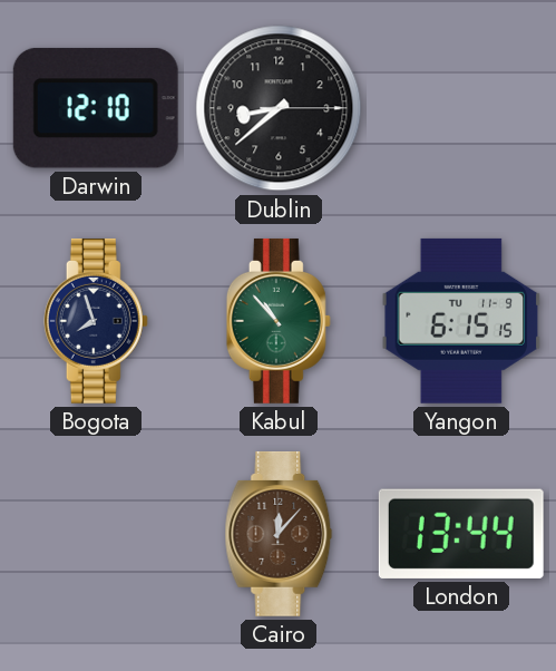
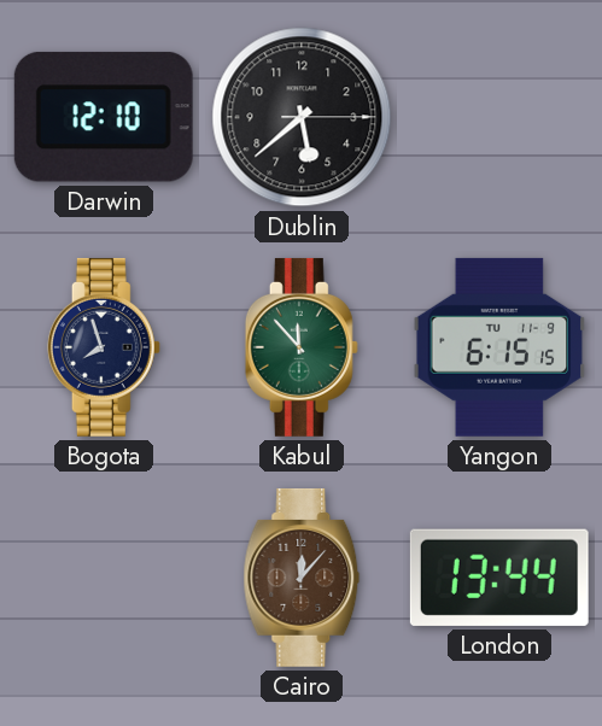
Dublin: 8:38 -> 5:38
Kabul: 10:53 -> 11:53
